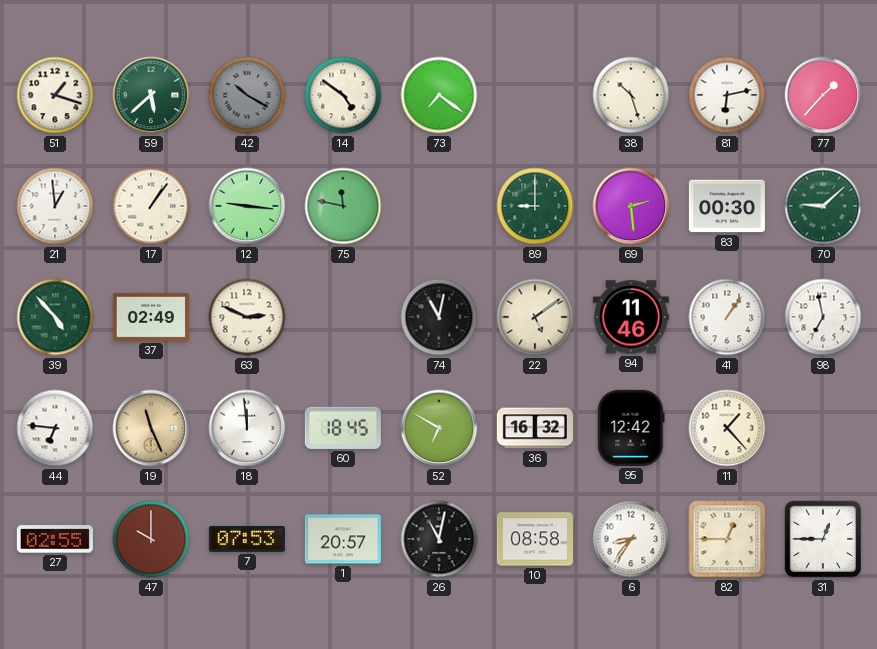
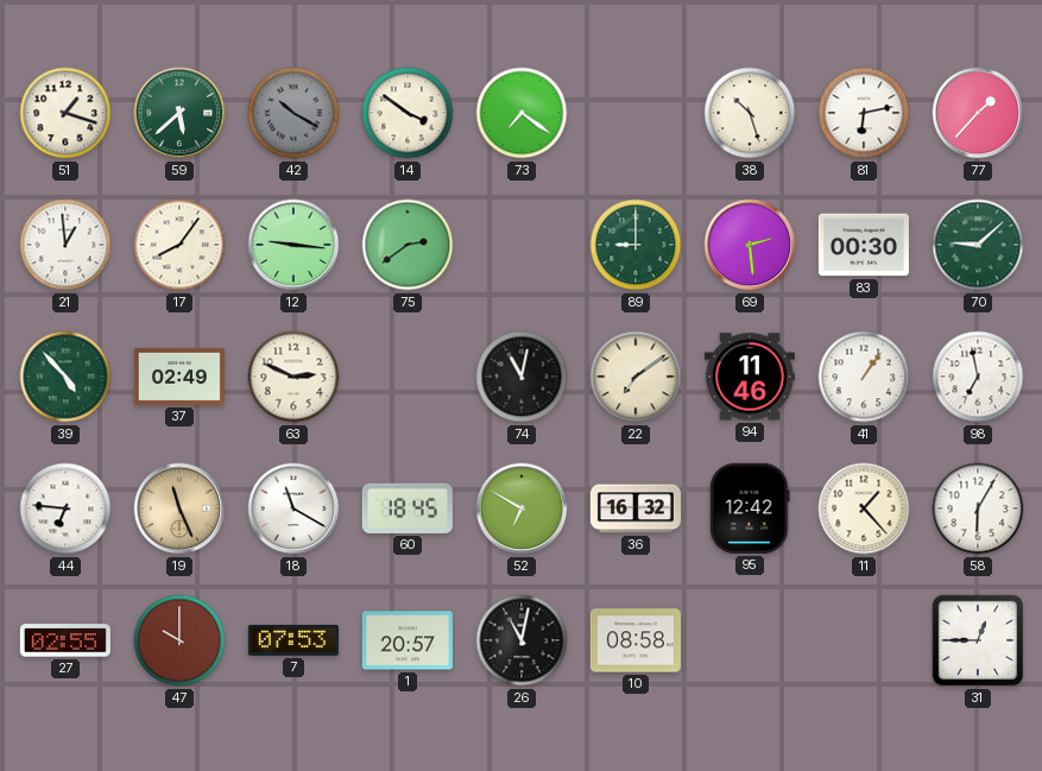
14: 4:51 -> 3:51
17: 1:06 -> 8:06
75: 11:47 -> 2:39
22: 5:09 -> 7:09
18: 11:59 -> 11:20
58: none -> 6:05
6: 8:36 -> none
82: 12:45 -> none
